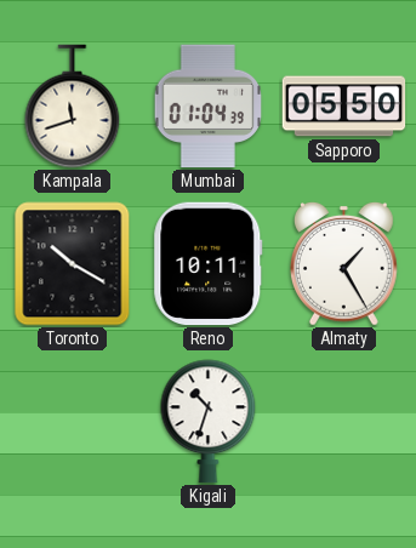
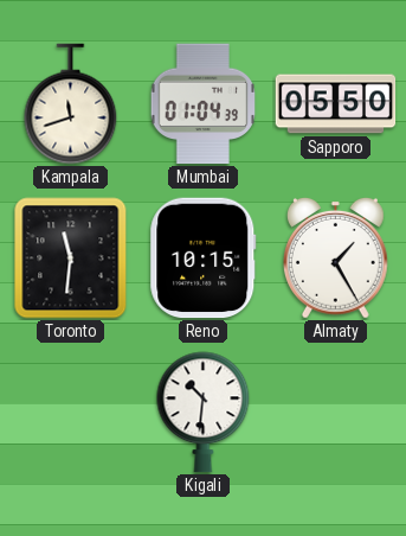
Toronto: 10:20 -> 11:31
Reno: 10:11 -> 10:15
Kigali: 10:33 -> 10:31
